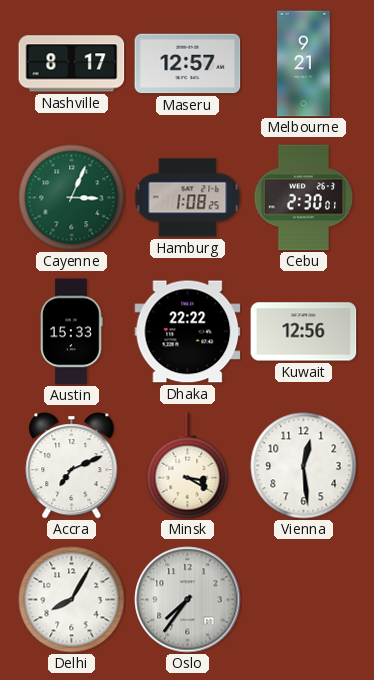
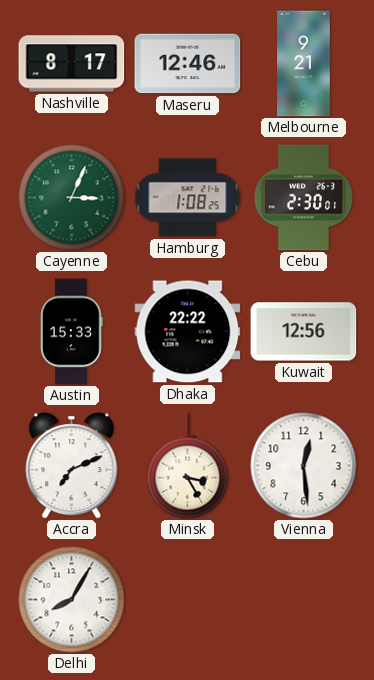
Maseru: 12:57 -> 12:46
Minsk: 3:20 -> 3:25
Oslo: 7:36 -> none
